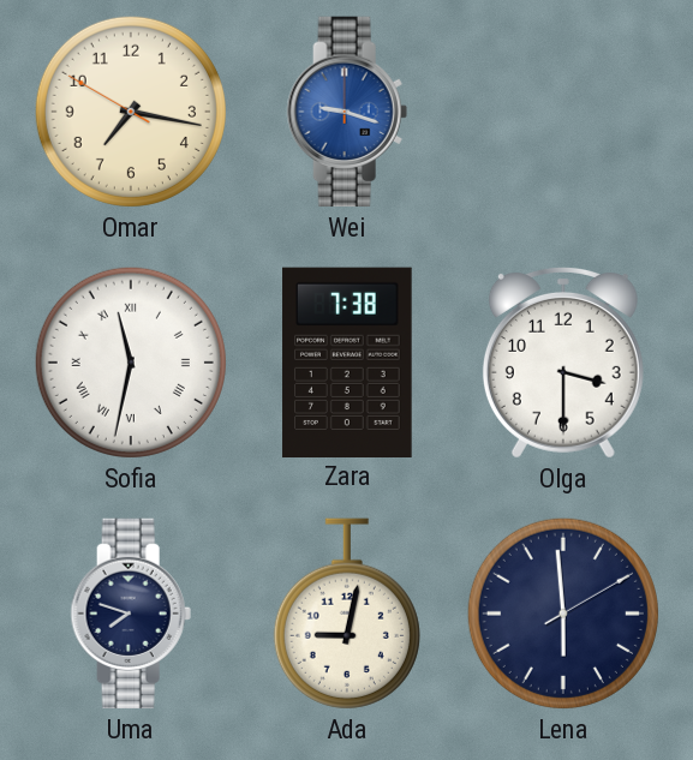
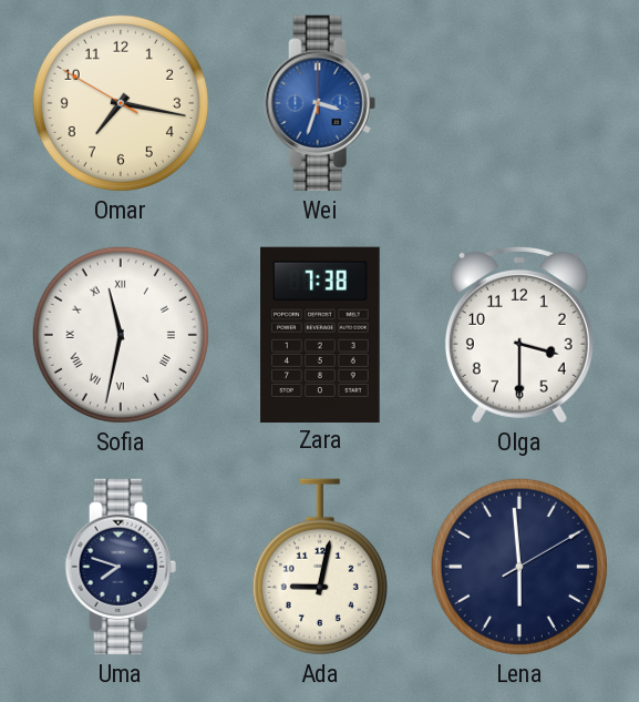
Wei: 9:18 -> 3:33
